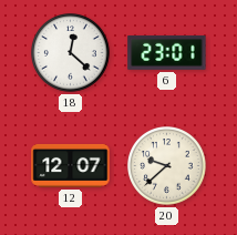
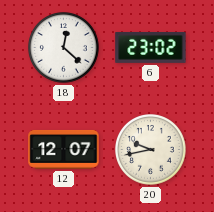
6: 23:01 -> 23:02
20: 9:38 -> 9:43
